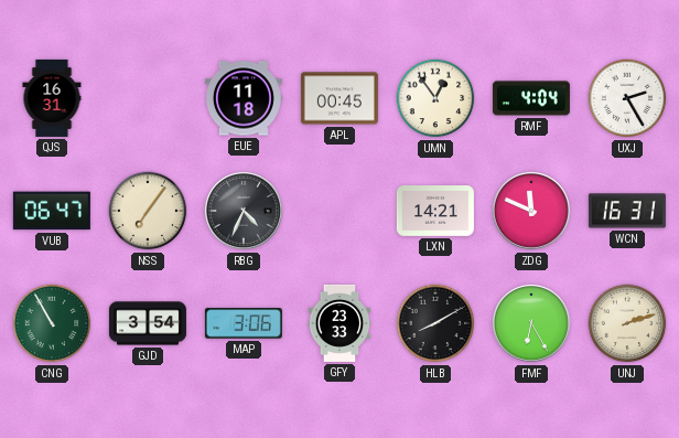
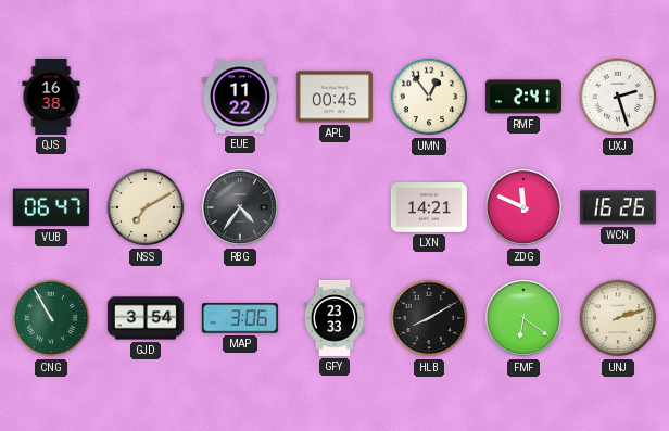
QJS: 16:31 -> 16:38
EUE: 11:18 -> 11:22
RMF: 4:04 -> 2:41
UXJ: 2:25 -> 2:27
NSS: 7:06 -> 7:10
RBG: 4:34 -> 4:36
WCN: 16:31 -> 16:26
FMF: 6:25 -> 6:21
